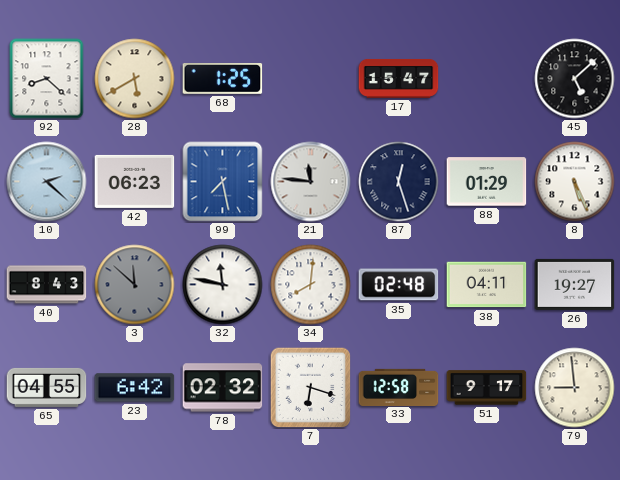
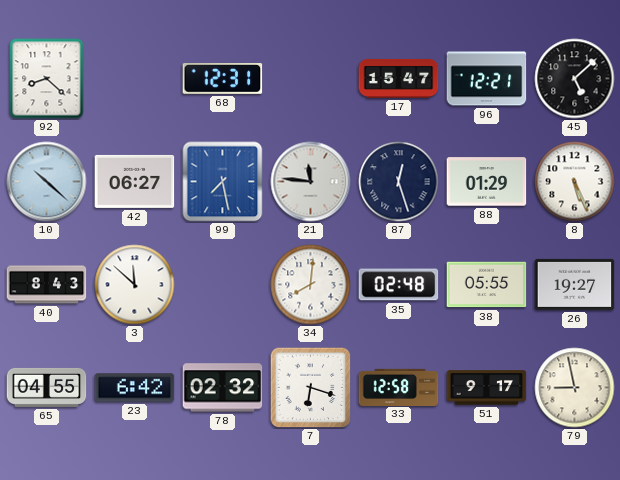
28: 5:40 -> none
68: 1:25 -> 12:31
96: none -> 12:21
10: 2:22 -> 10:22
42: 06:23 -> 06:27
3 dial: grey -> white
32: 11:47 -> none
38: 04:11 -> 05:55
79: 8:59 -> 8:58
